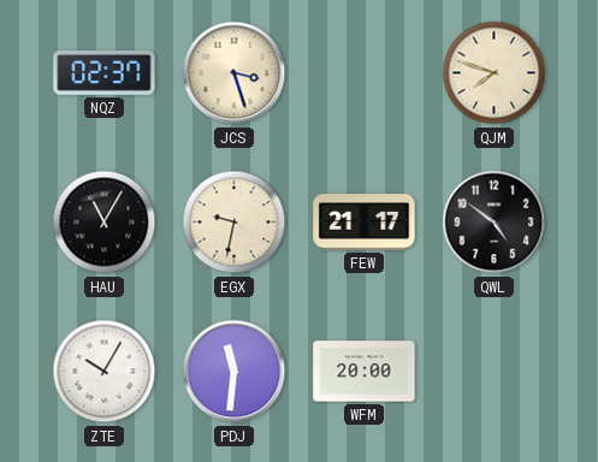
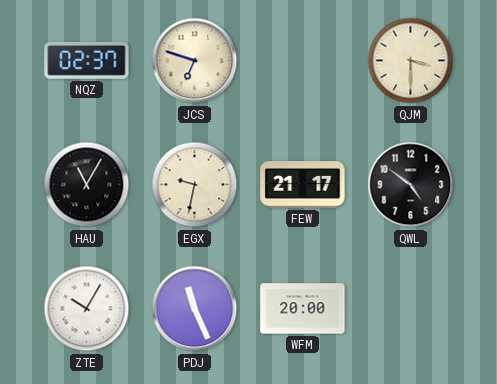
JCS: 3:27 -> 6:48
QJM: 7:48 -> 3:30
PDJ: 11:31 -> 11:26
